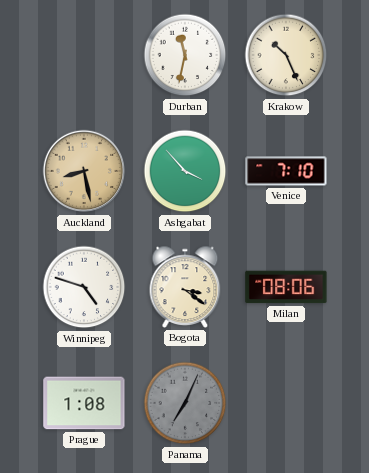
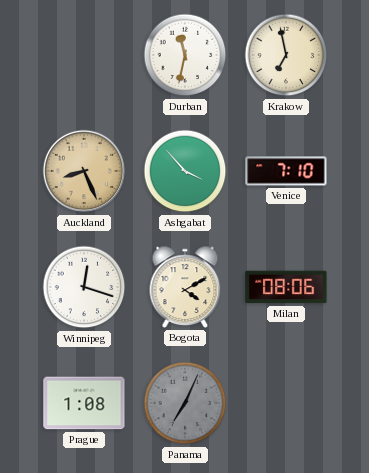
Krakow: 10:26 -> 6:58
Auckland: 8:28 -> 8:26
Winnipeg: 4:48 -> 12:18
Bogota: 3:21 -> 4:10
